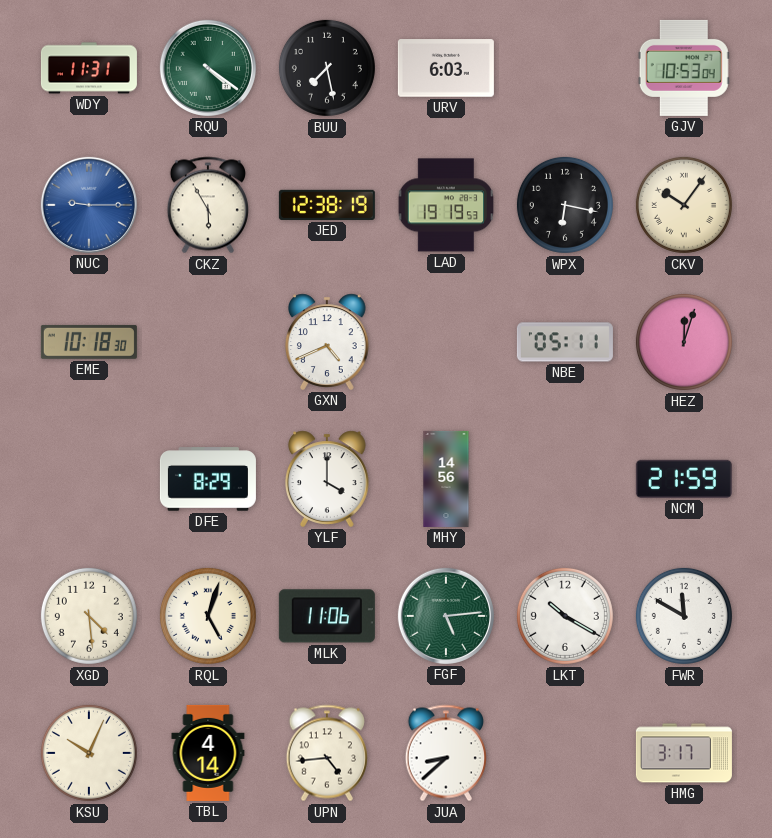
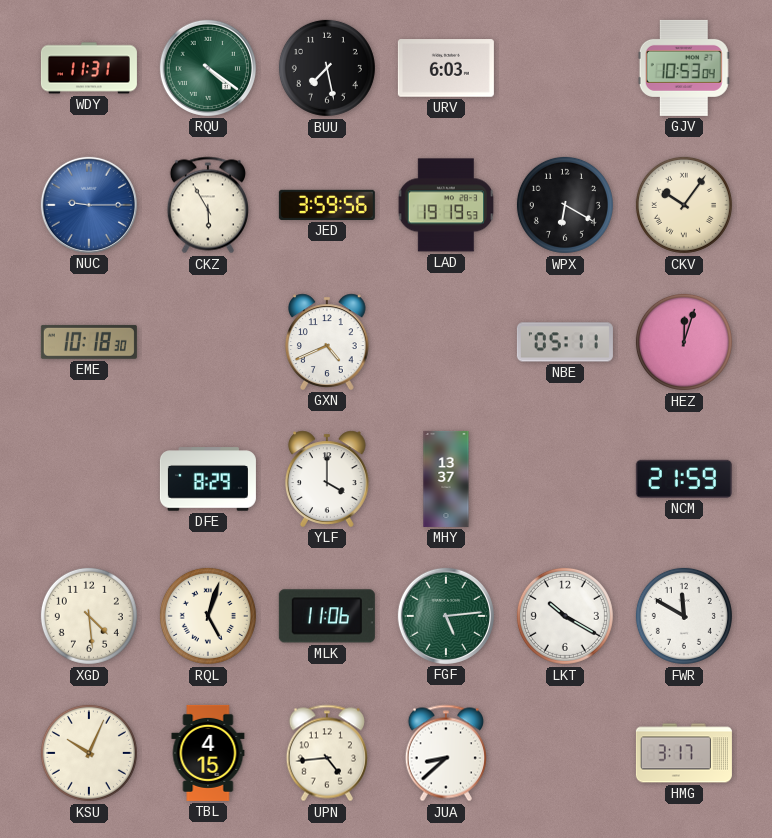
JED: 12:38 -> 3:59
WPX: 6:17 -> 6:20
MHY: 14:56 -> 13:37
TBL: 4:14 -> 4:15
